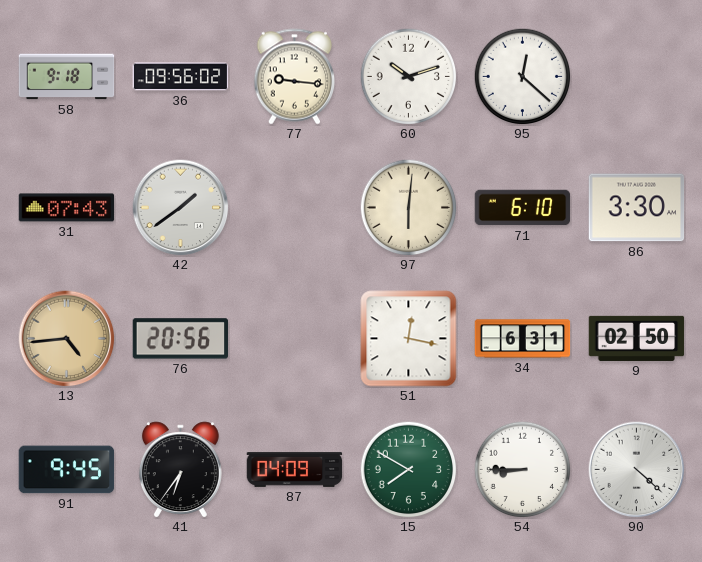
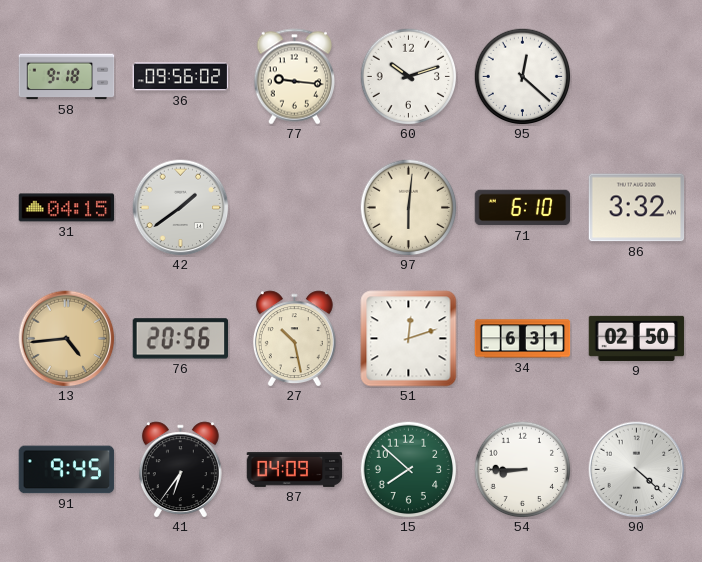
31: 07:43 -> 04:15
86: 3:30 -> 3:32
27: none -> 10:28
51: 12:17 -> 12:12
15: 7:50 -> 7:52
